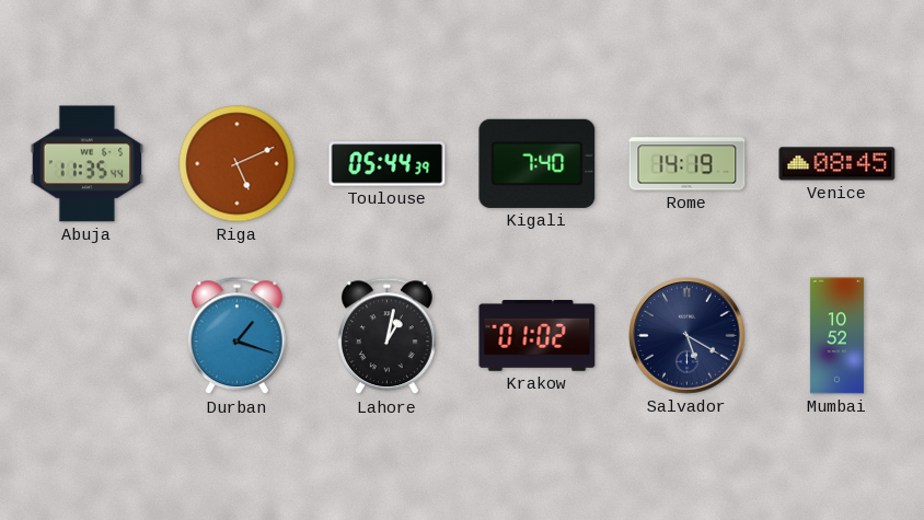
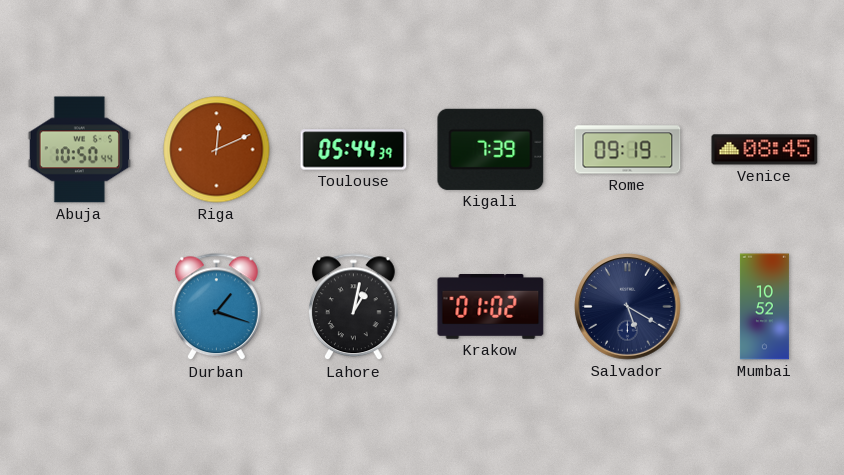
Abuja: 11:35 -> 10:50
Riga: 5:11 -> 12:11
Kigali: 7:40 -> 7:39
Rome: 14:19 -> 09:19
